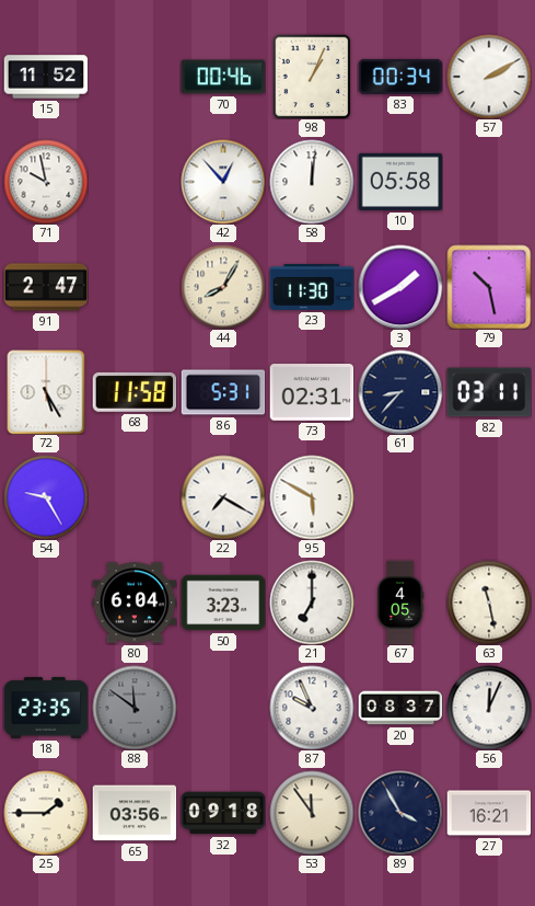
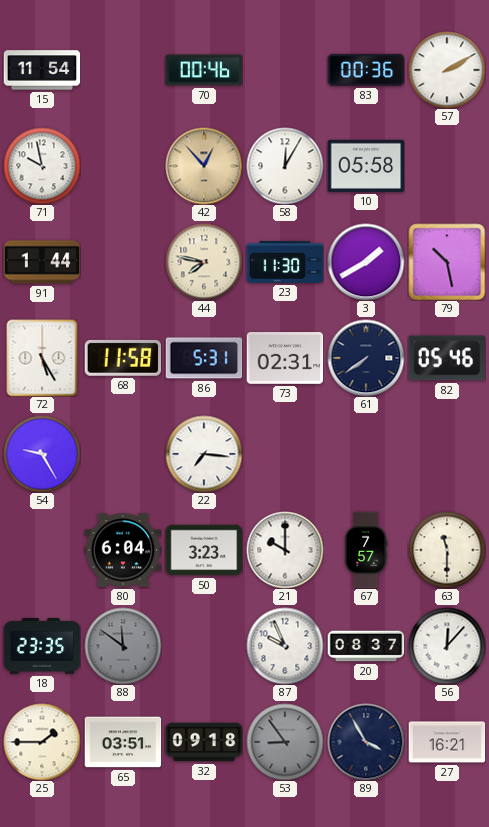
15: 11:52 -> 11:54
98: 1:04 -> none
83: 00:34 -> 00:36
42 dial: white -> champagne
58: 12:01 -> 12:05
91: 2:47 -> 1:44
44: 8:05 -> 7:47
61: 8:37 -> 7:39
82: 03:11 -> 05:46
22: 7:20 -> 7:16
95: 5:50 -> none
21: 7:00 -> 10:00
67: 4:05 -> 7:57
63: 11:28 -> 11:30
56: 12:04 -> 12:07
65: 03:56 -> 03:51
53: 11:54 -> 8:54
53 dial: cream -> grey
